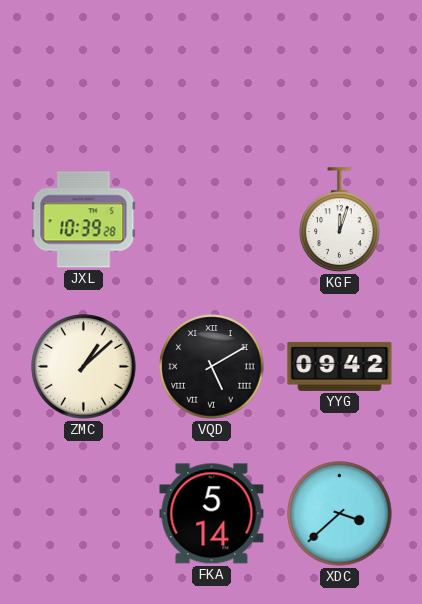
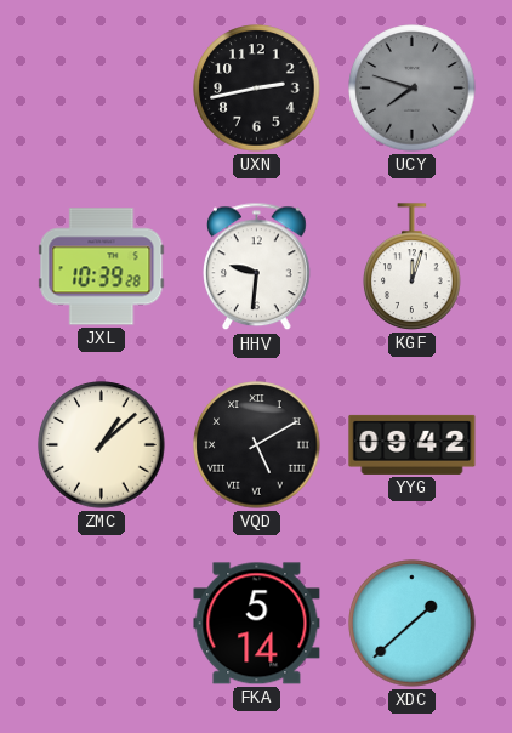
UXN: none -> 2:43
UCY: none -> 7:48
HHV: none -> 9:31
XDC: 3:38 -> 1:38
